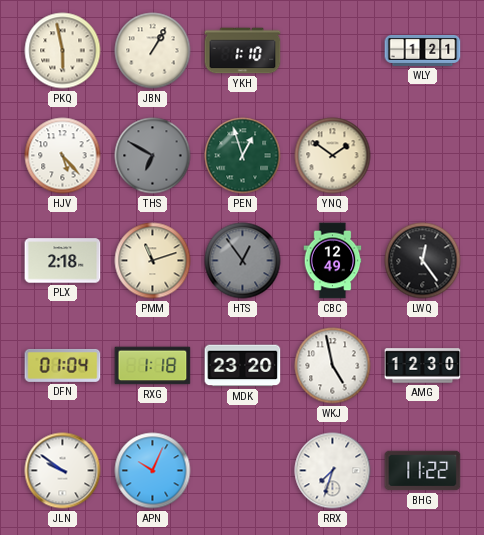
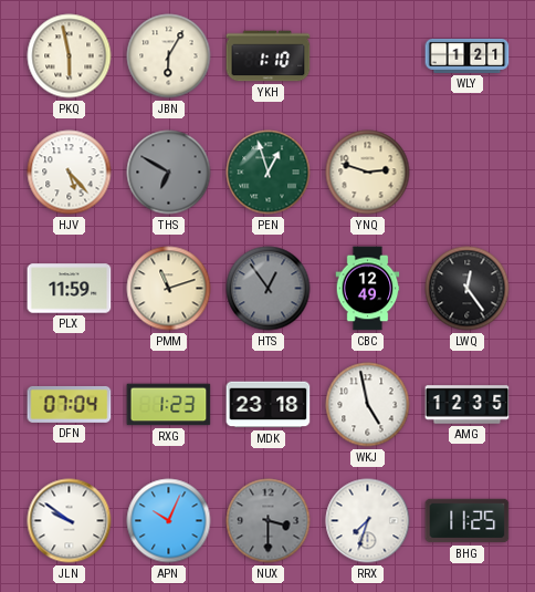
JBN: 1:05 -> 6:05
YNQ: 1:51 -> 2:48
PLX: 2:18 -> 11:59
DFN: 01:04 -> 07:04
RXG: 1:18 -> 1:23
MDK: 23:20 -> 23:18
AMG: 12:30 -> 12:35
NUX: none -> 3:30
BHG: 11:22 -> 11:25
